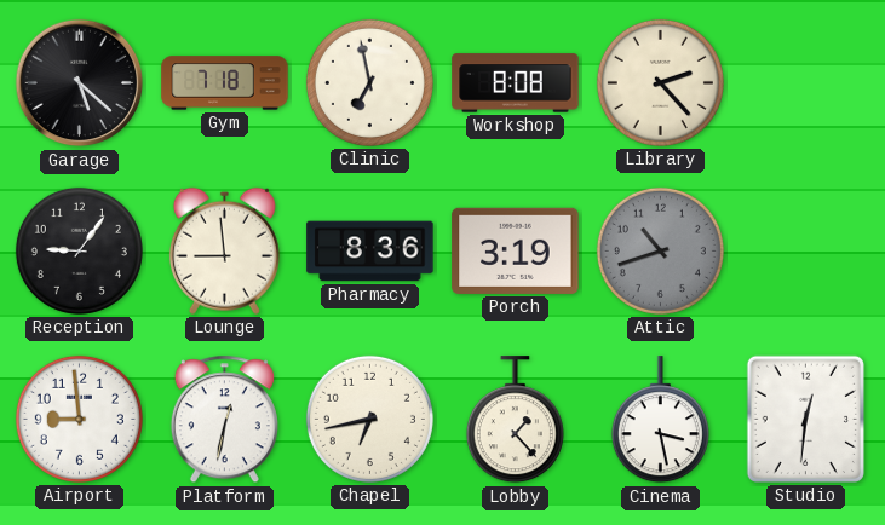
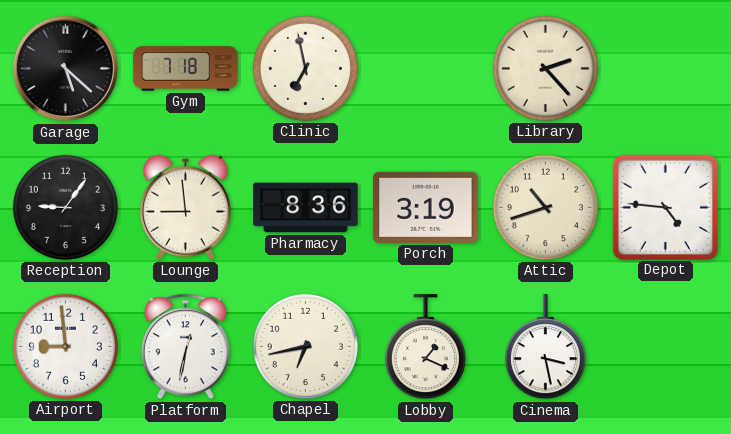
Workshop: 8:08 -> none
Attic dial: grey -> cream
Depot: none -> 4:46
Lobby: 1:23 -> 1:19
Studio: 12:31 -> none
